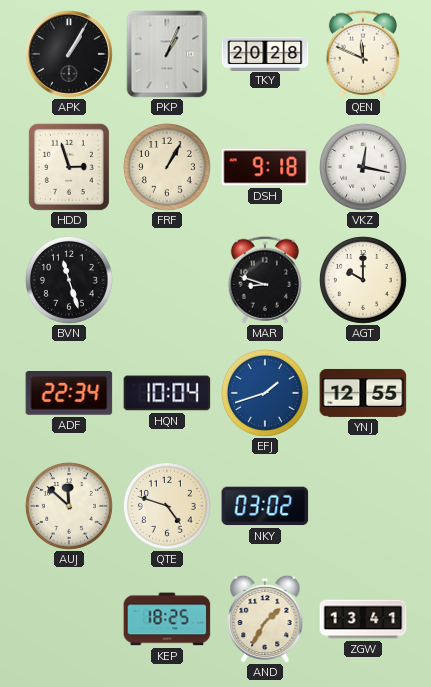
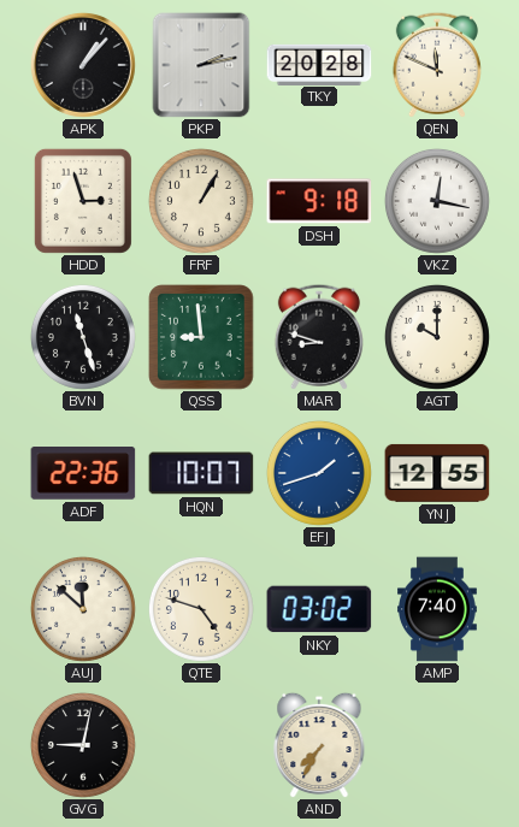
APK: 1:05 -> 1:07
PKP: 1:04 -> 2:13
QSS: none -> 8:59
ADF: 22:34 -> 22:36
HQN: 10:04 -> 10:07
AMP: none -> 7:40
GVG: none -> 9:02
KEP: 18:25 -> none
AND: 1:35 -> 7:35
ZGW: 13:41 -> none
